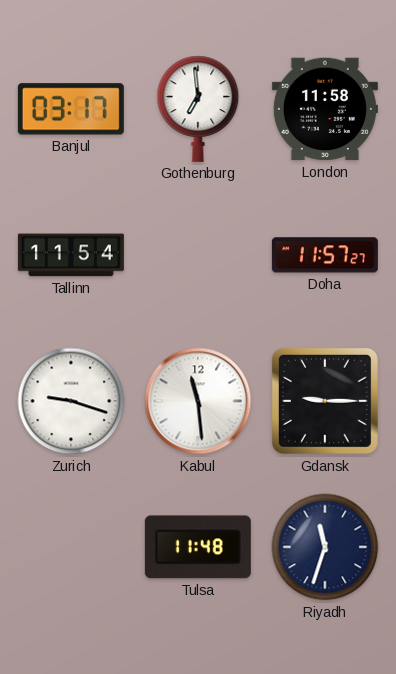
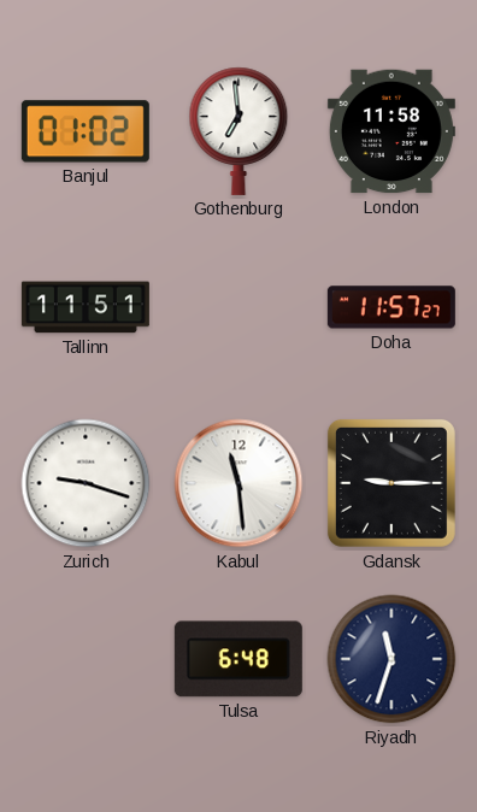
Banjul: 03:17 -> 01:02
Tallinn: 11:54 -> 11:51
Tulsa: 11:48 -> 6:48
